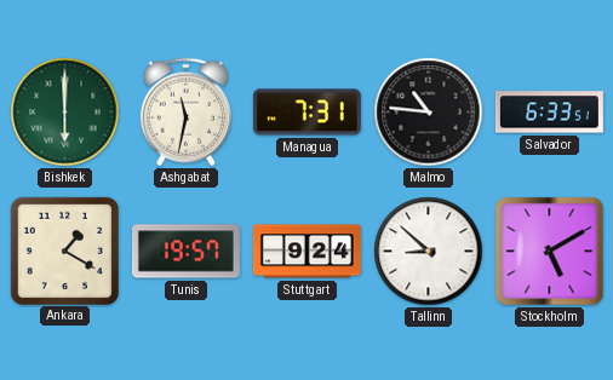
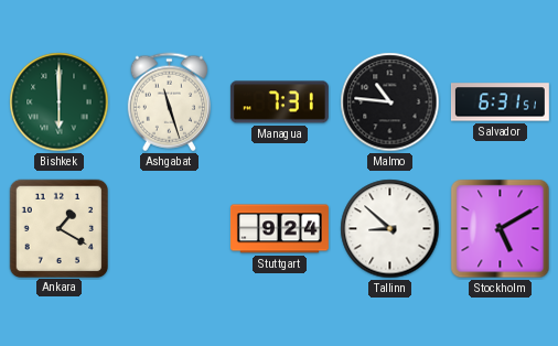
Ashgabat: 11:32 -> 11:27
Salvador: 6:33 -> 6:31
Tunis: 19:57 -> none
